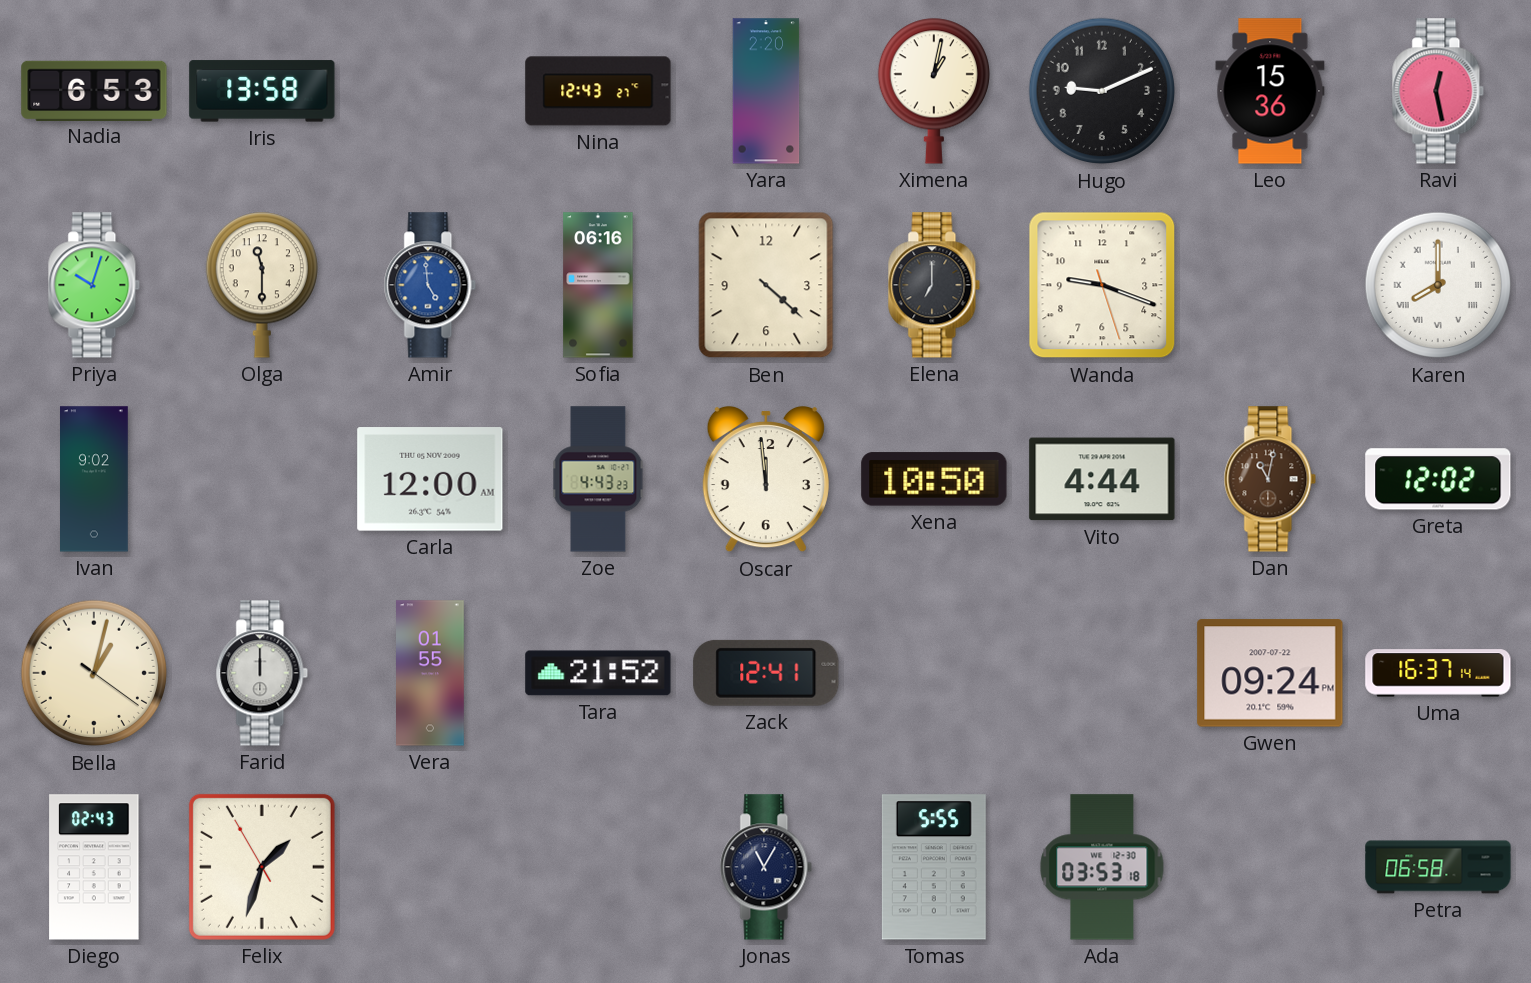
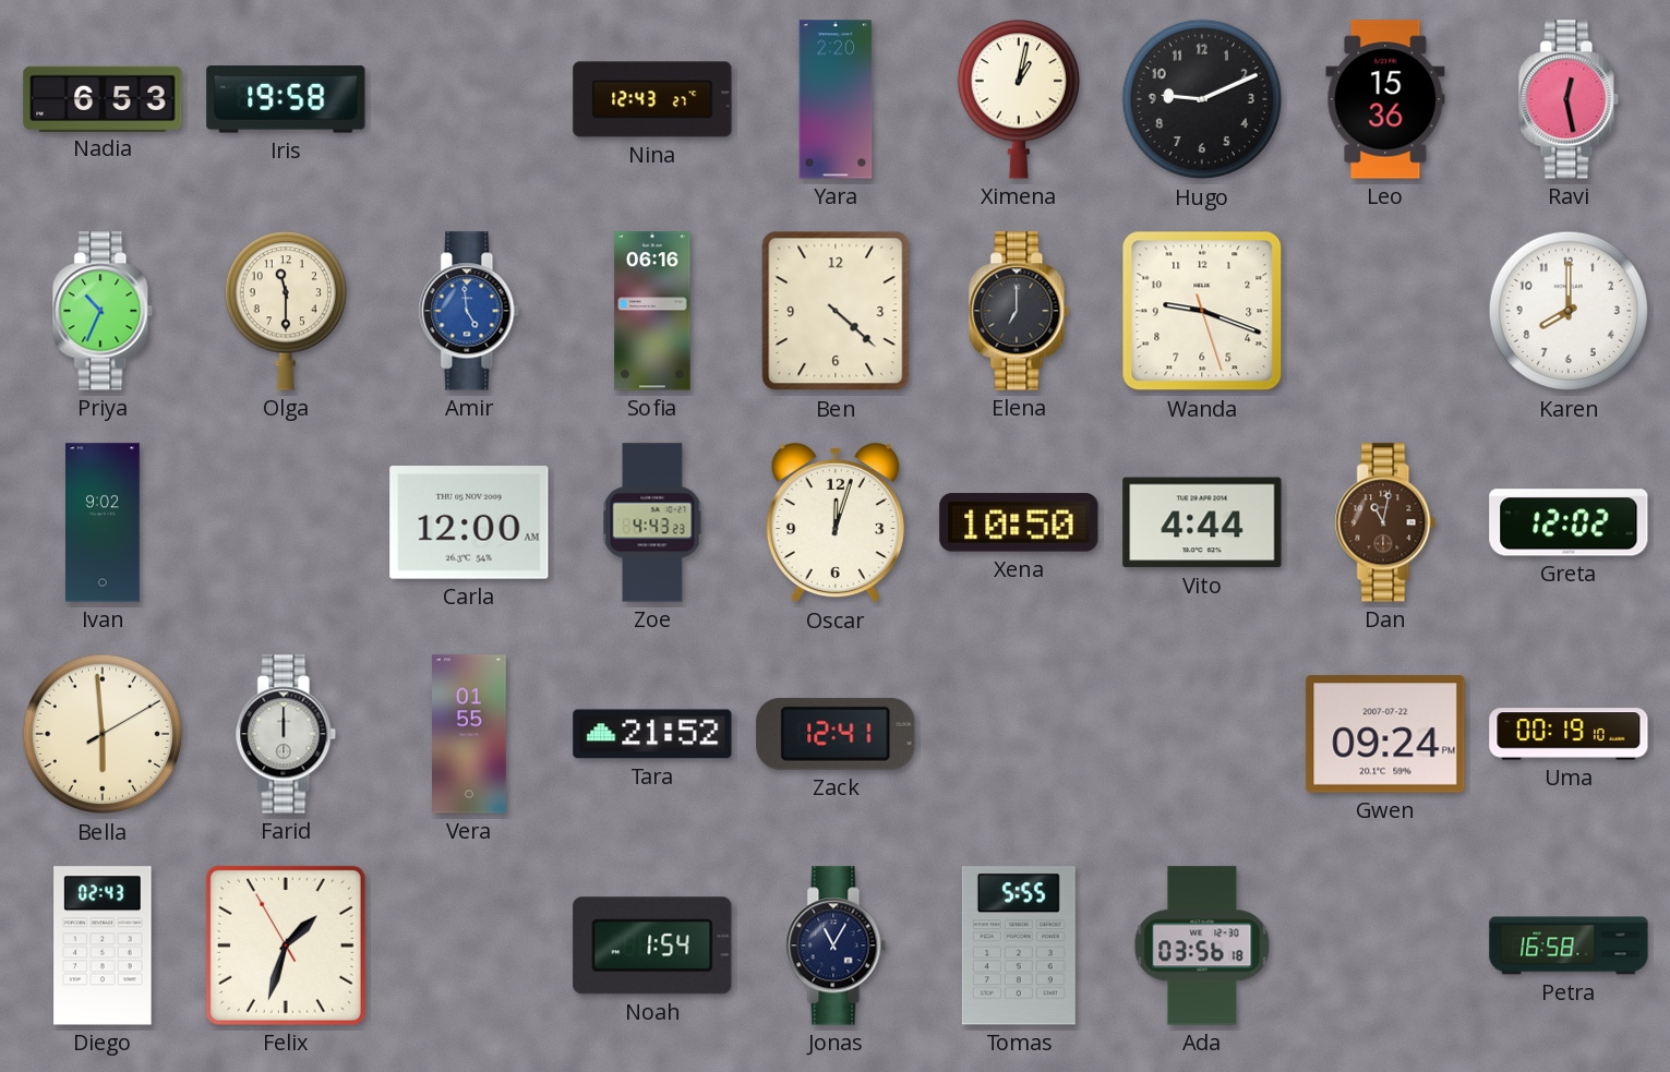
Iris: 13:58 -> 19:58
Priya: 10:03 -> 10:34
Karen numerals: Roman -> Arabic
Oscar: 11:59 -> 12:03
Bella: 1:02 -> 5:59
Uma: 16:37 -> 00:19
Noah: none -> 1:54
Ada: 03:53 -> 03:56
Petra: 06:58 -> 16:58
